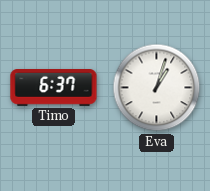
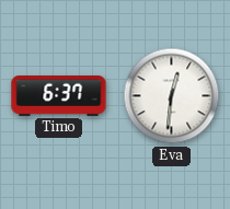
Eva: 1:03 -> 12:31
